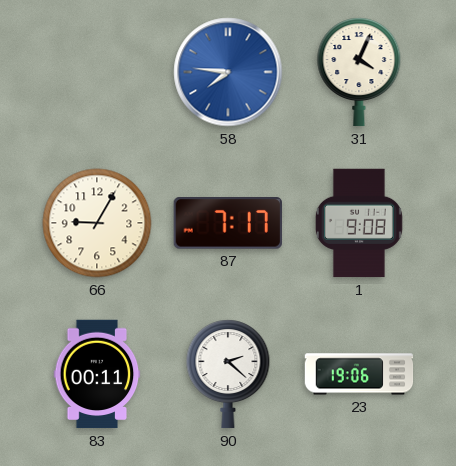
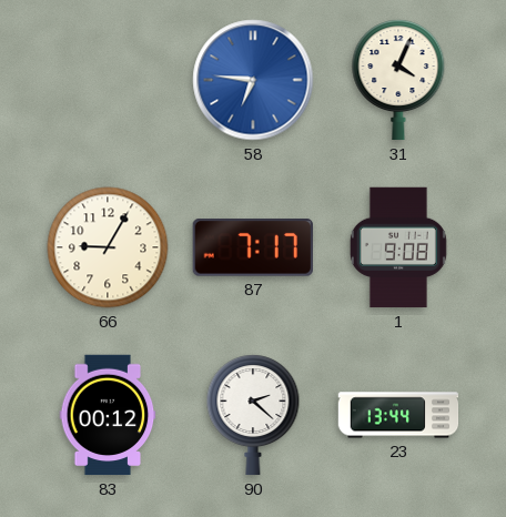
58: 7:46 -> 6:46
83: 00:11 -> 00:12
23: 19:06 -> 13:44
